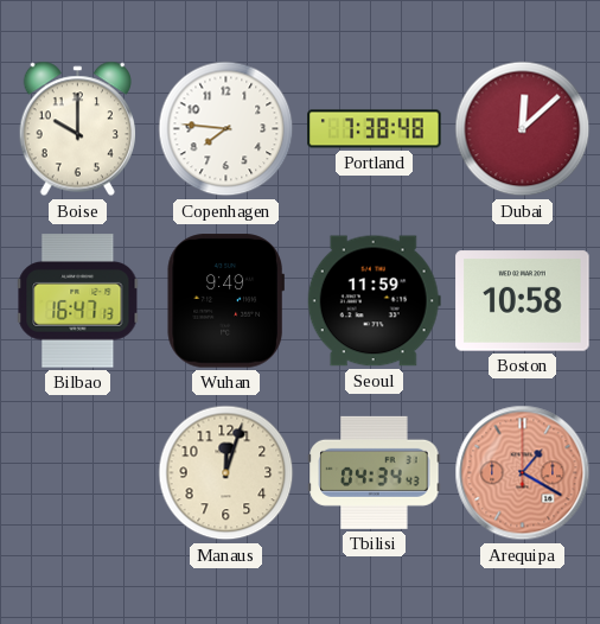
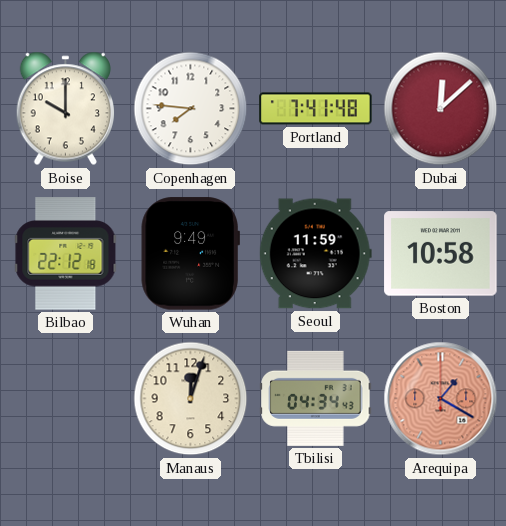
Portland: 7:38 -> 7:41
Bilbao: 16:47 -> 22:12
